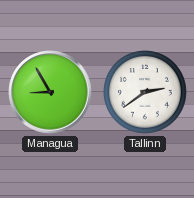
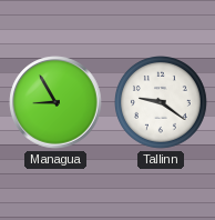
Tallinn: 2:39 -> 9:21
